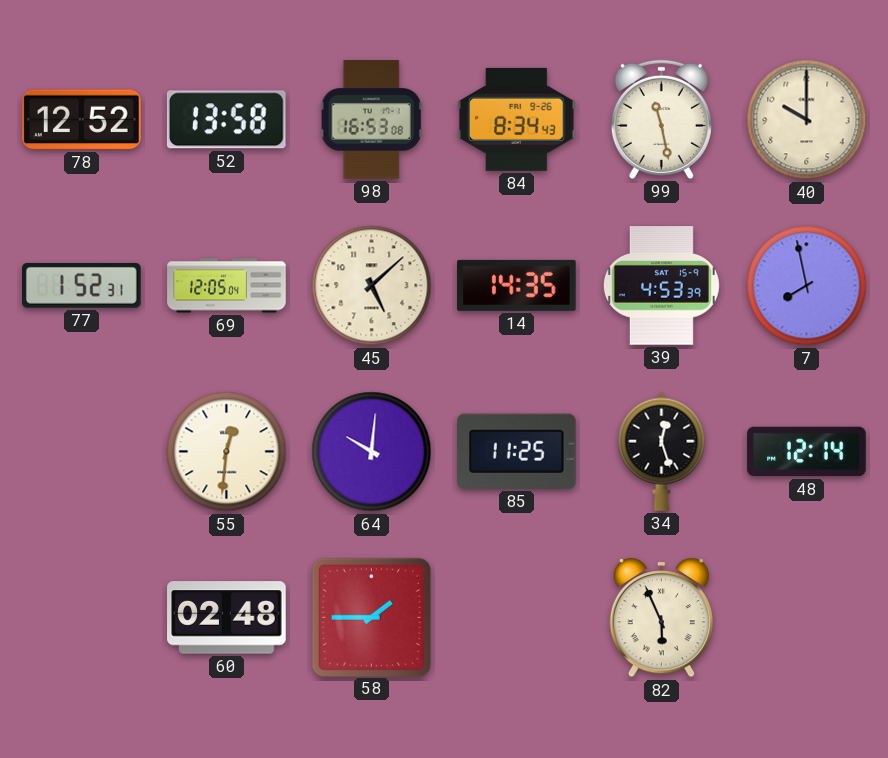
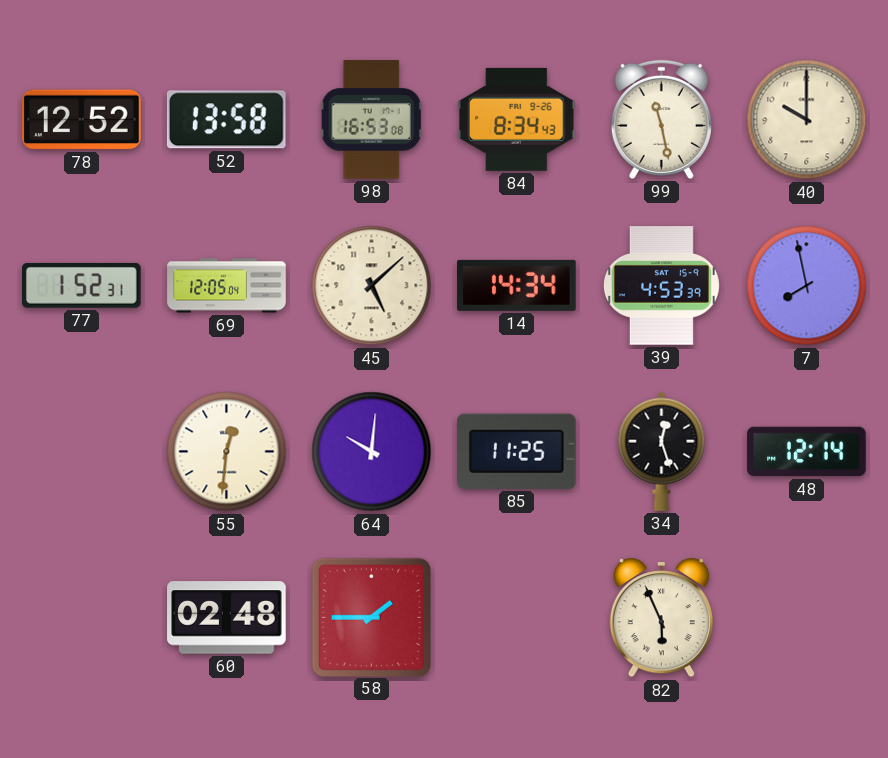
14: 14:35 -> 14:34
